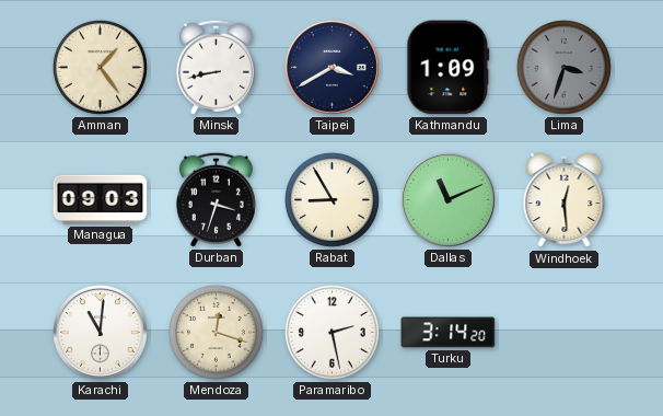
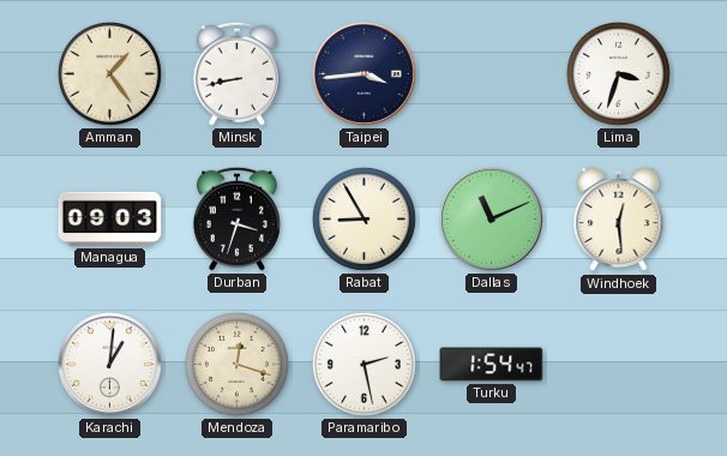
Taipei: 3:40 -> 3:44
Kathmandu: 1:09 -> none
Lima dial: grey -> white
Karachi: 11:01 -> 1:01
Turku: 3:14 -> 1:54
